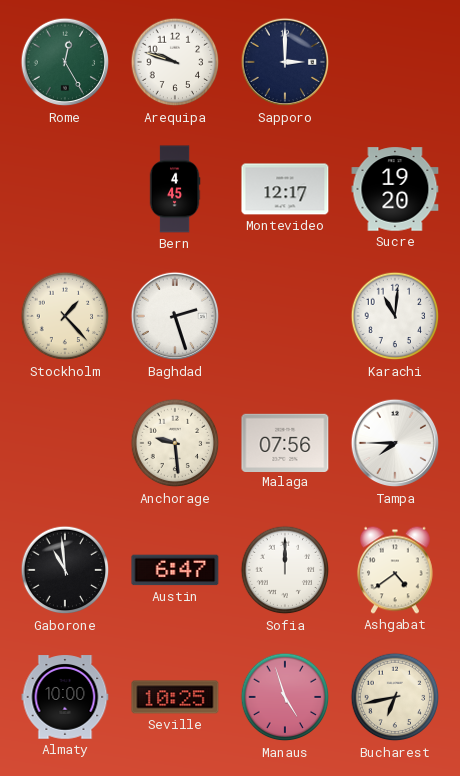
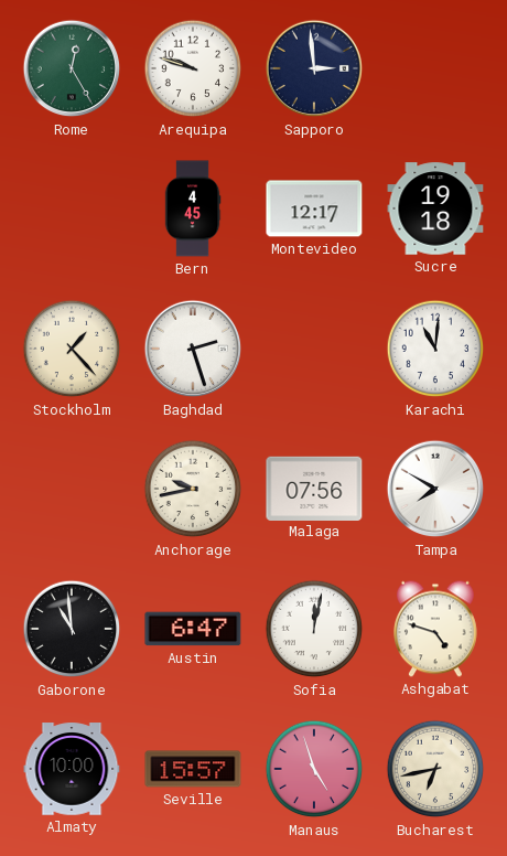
Sapporo: 3:00 -> 2:59
Sucre: 19:20 -> 19:18
Anchorage: 9:29 -> 9:43
Tampa: 7:45 -> 7:50
Sofia: 12:00 -> 12:02
Ashgabat: 4:39 -> 4:48
Seville: 10:25 -> 15:57
